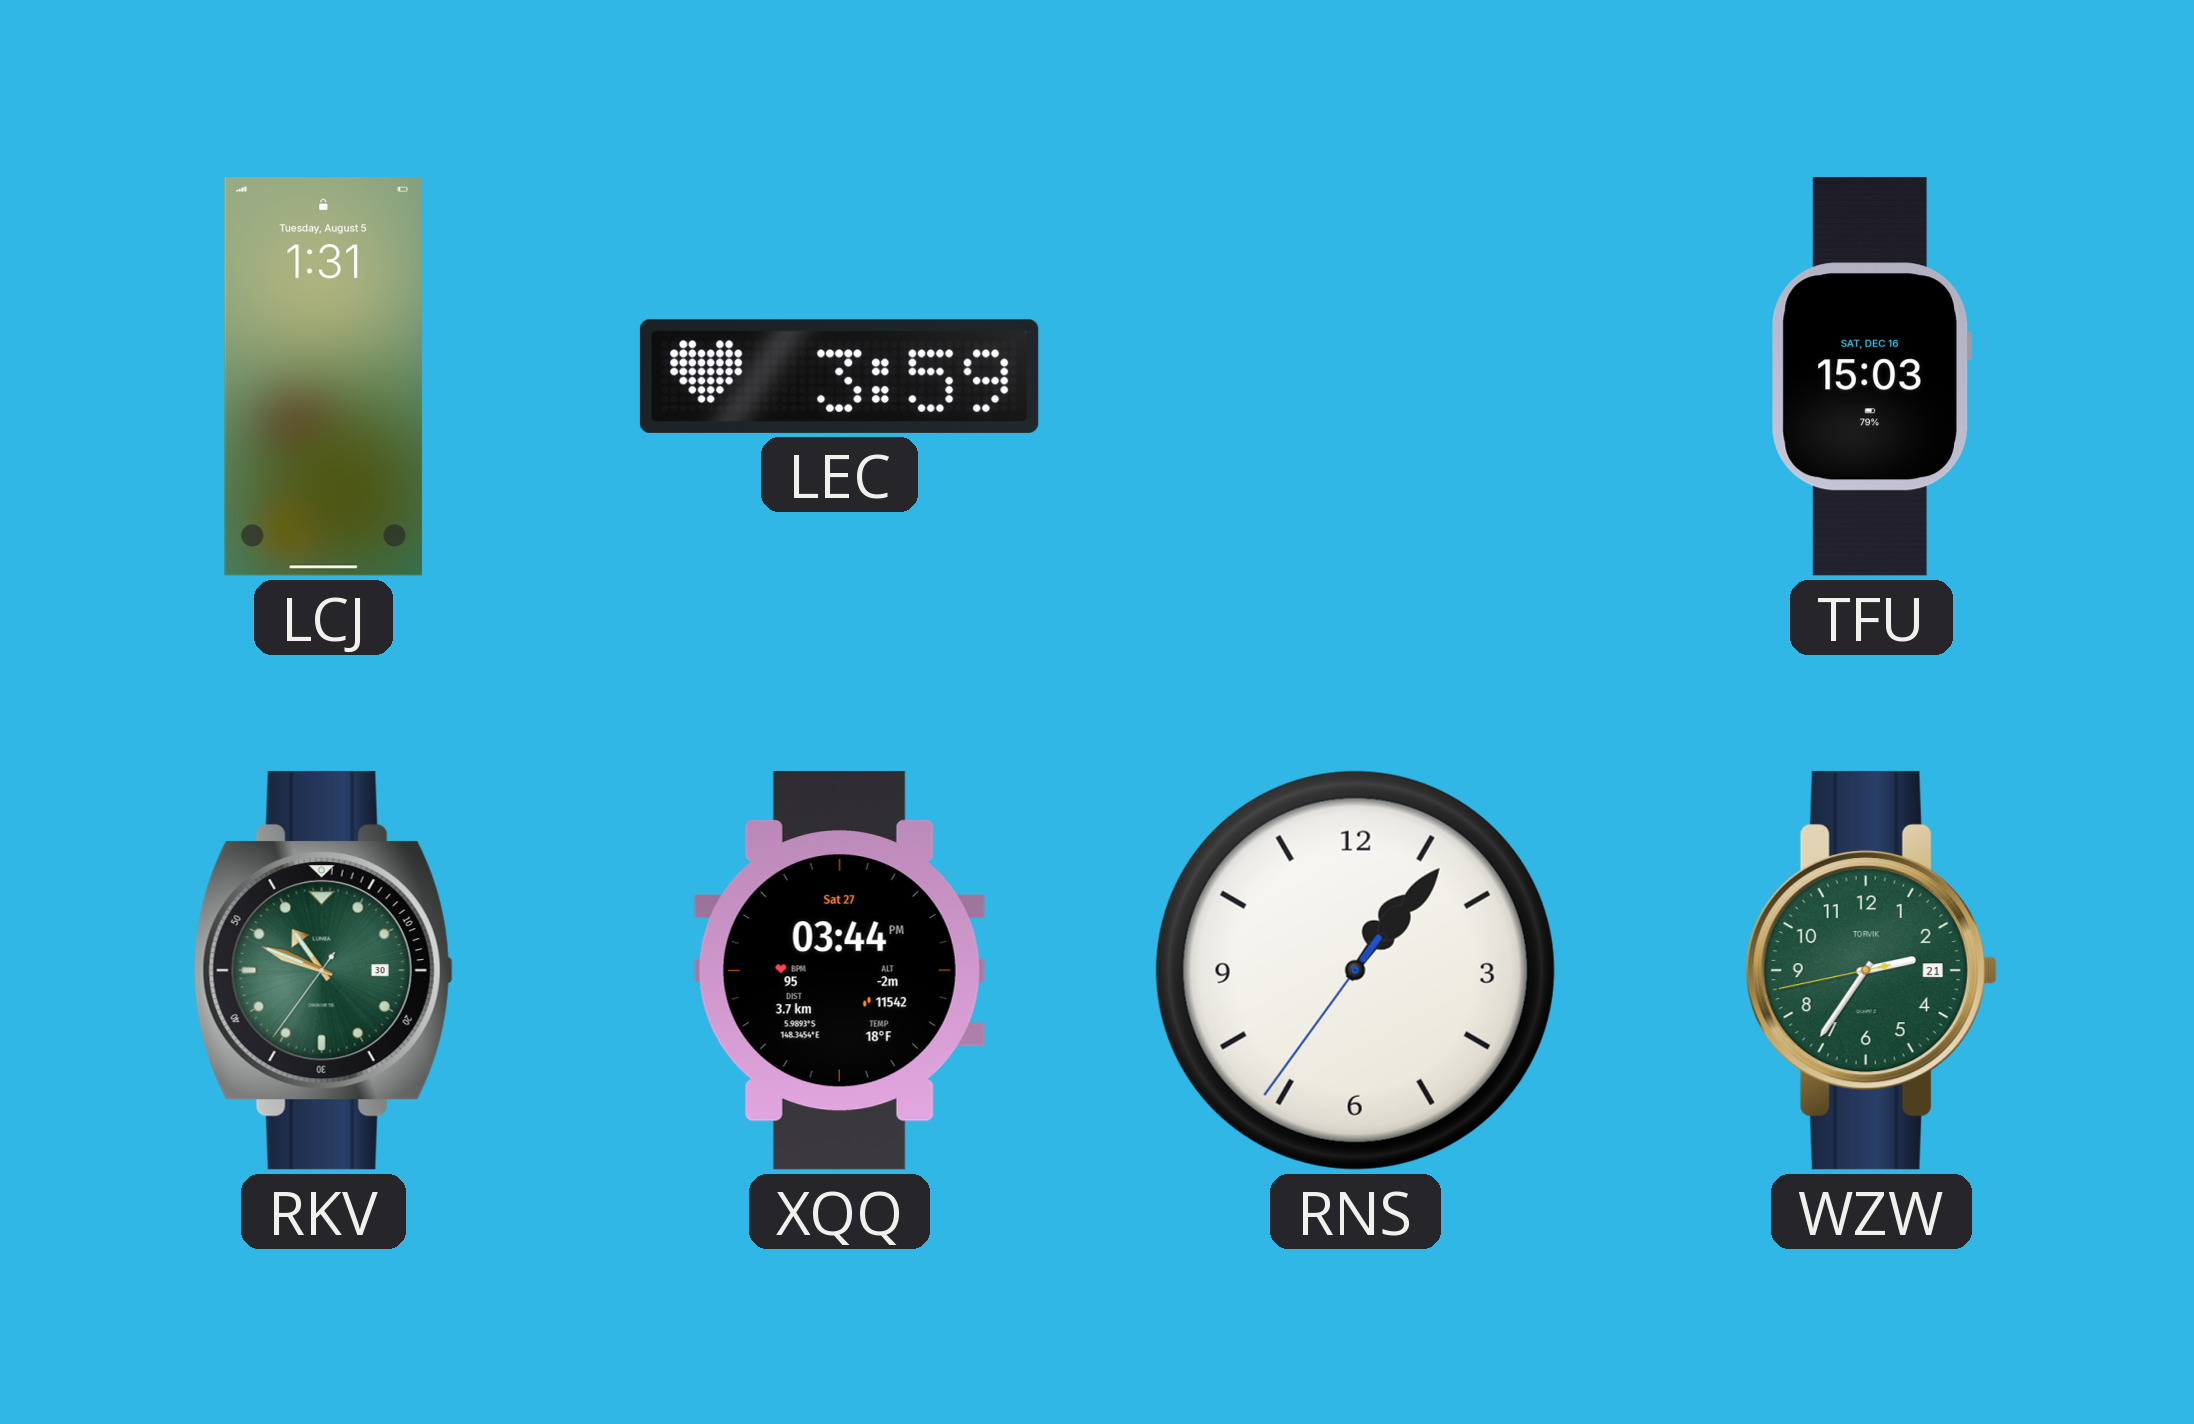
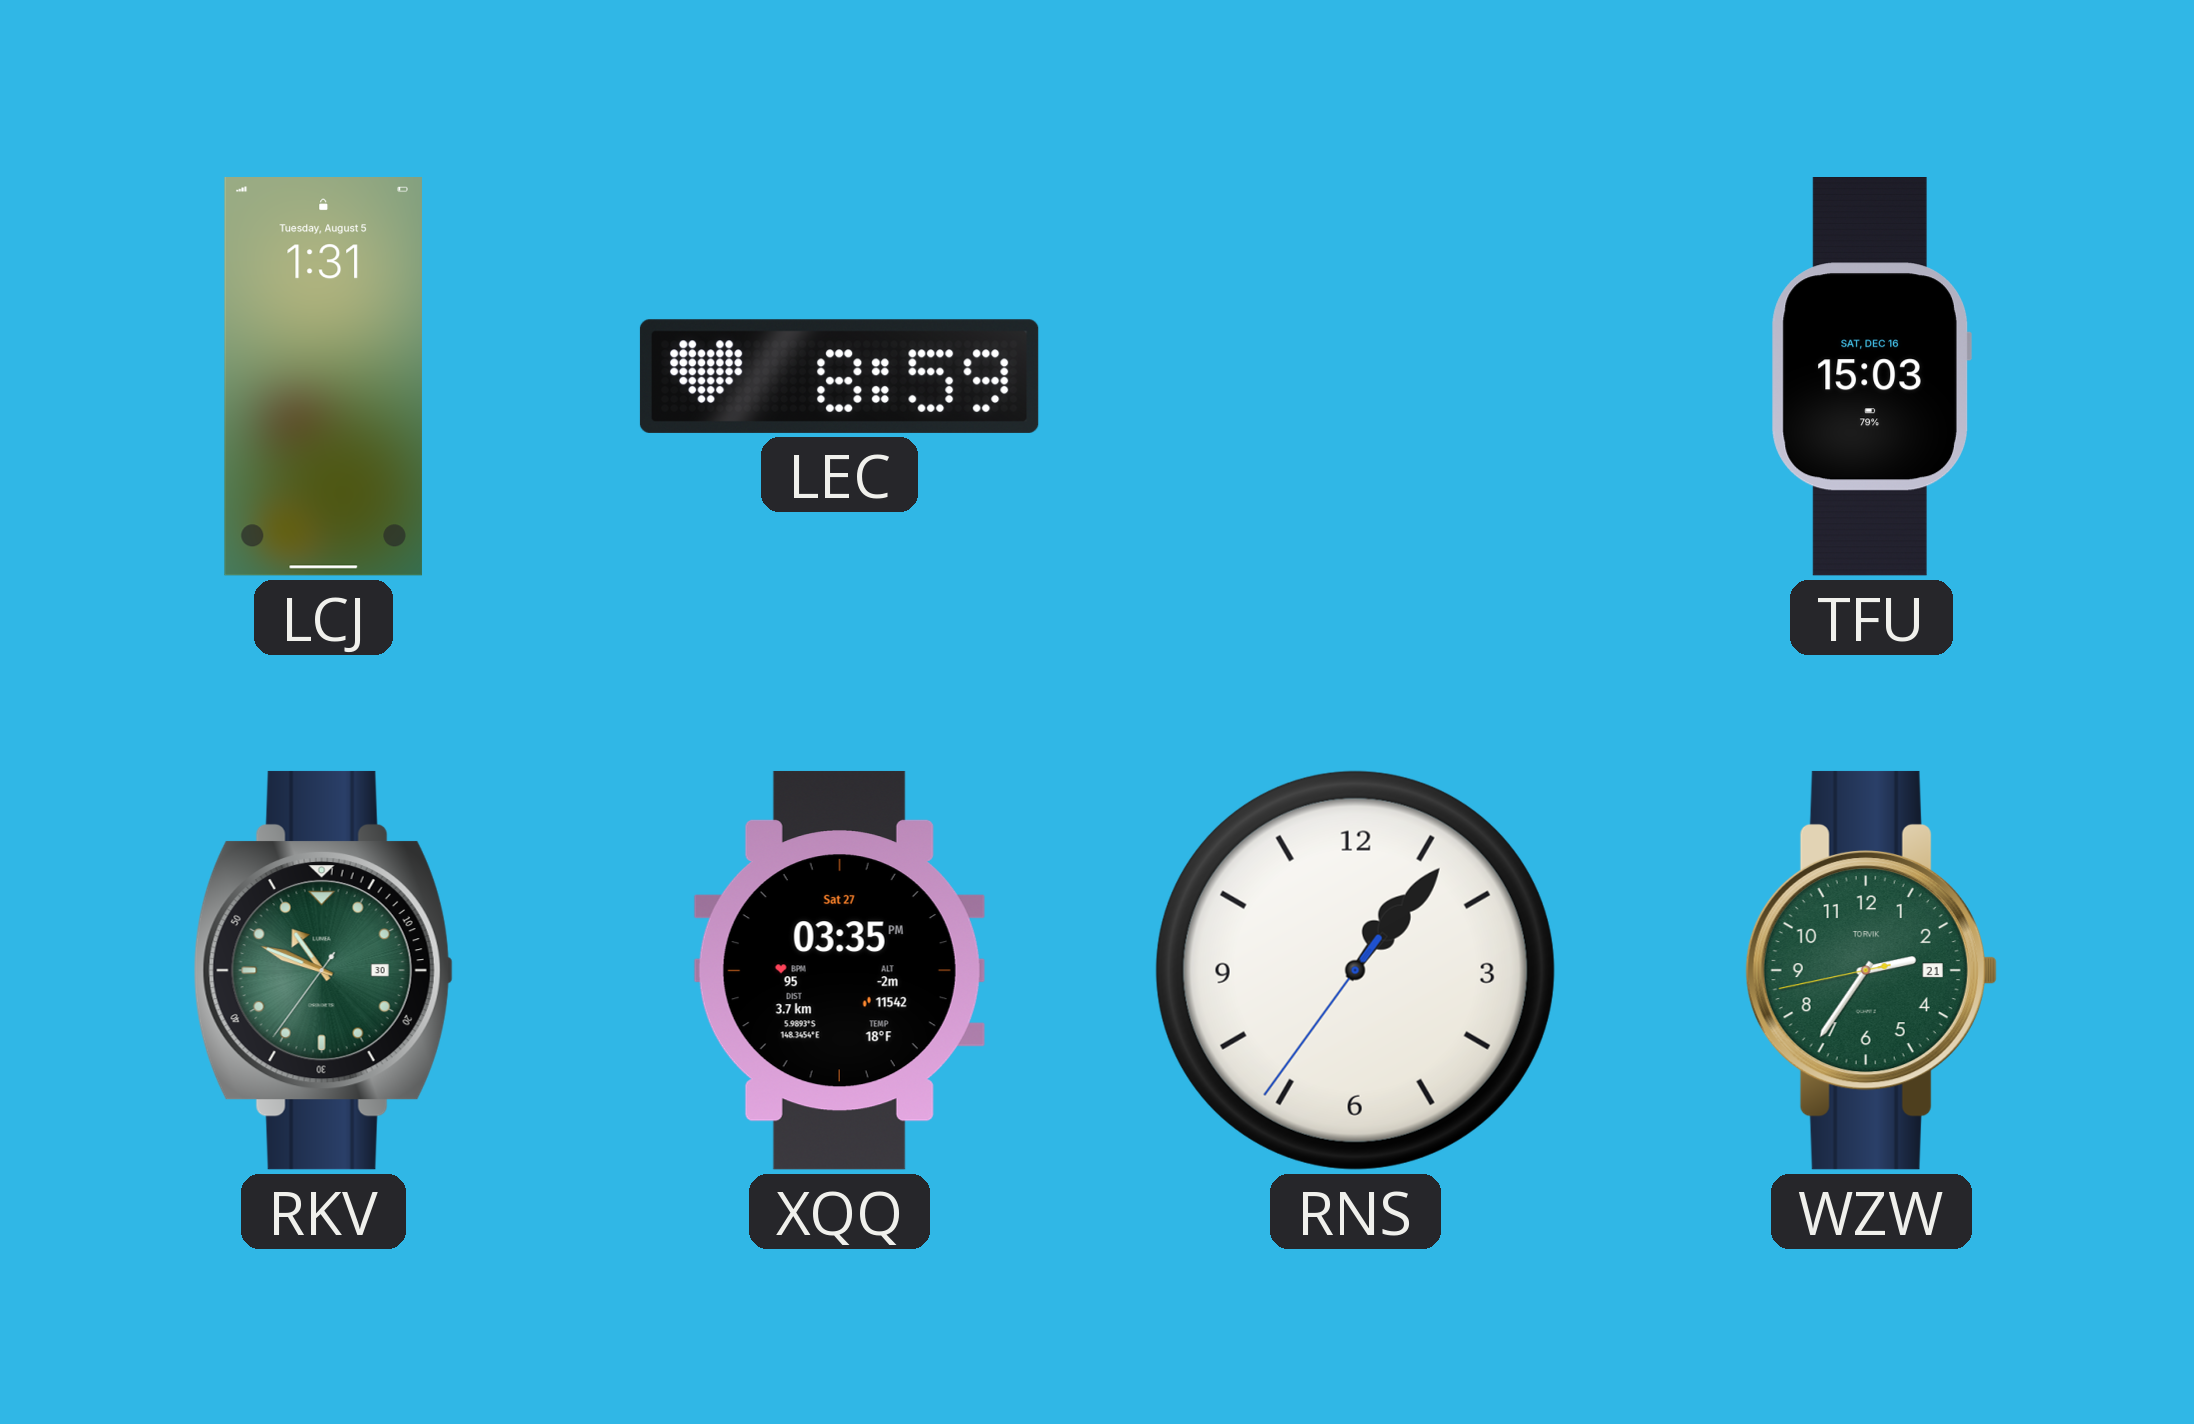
LEC: 3:59 -> 8:59
XQQ: 03:44 -> 03:35
